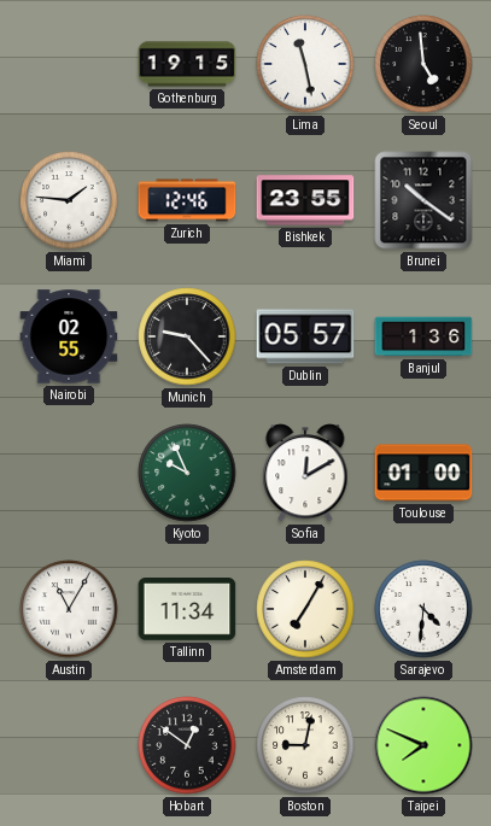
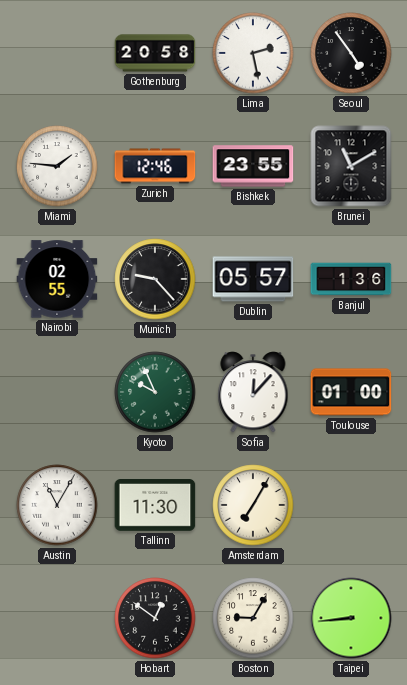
Gothenburg: 19:15 -> 20:58
Lima: 11:28 -> 2:28
Seoul: 4:59 -> 4:54
Brunei: 10:21 -> 11:10
Sofia: 12:10 -> 12:07
Tallinn: 11:34 -> 11:30
Sarajevo: 4:31 -> none
Boston: 9:02 -> 9:05
Taipei: 7:49 -> 8:44
